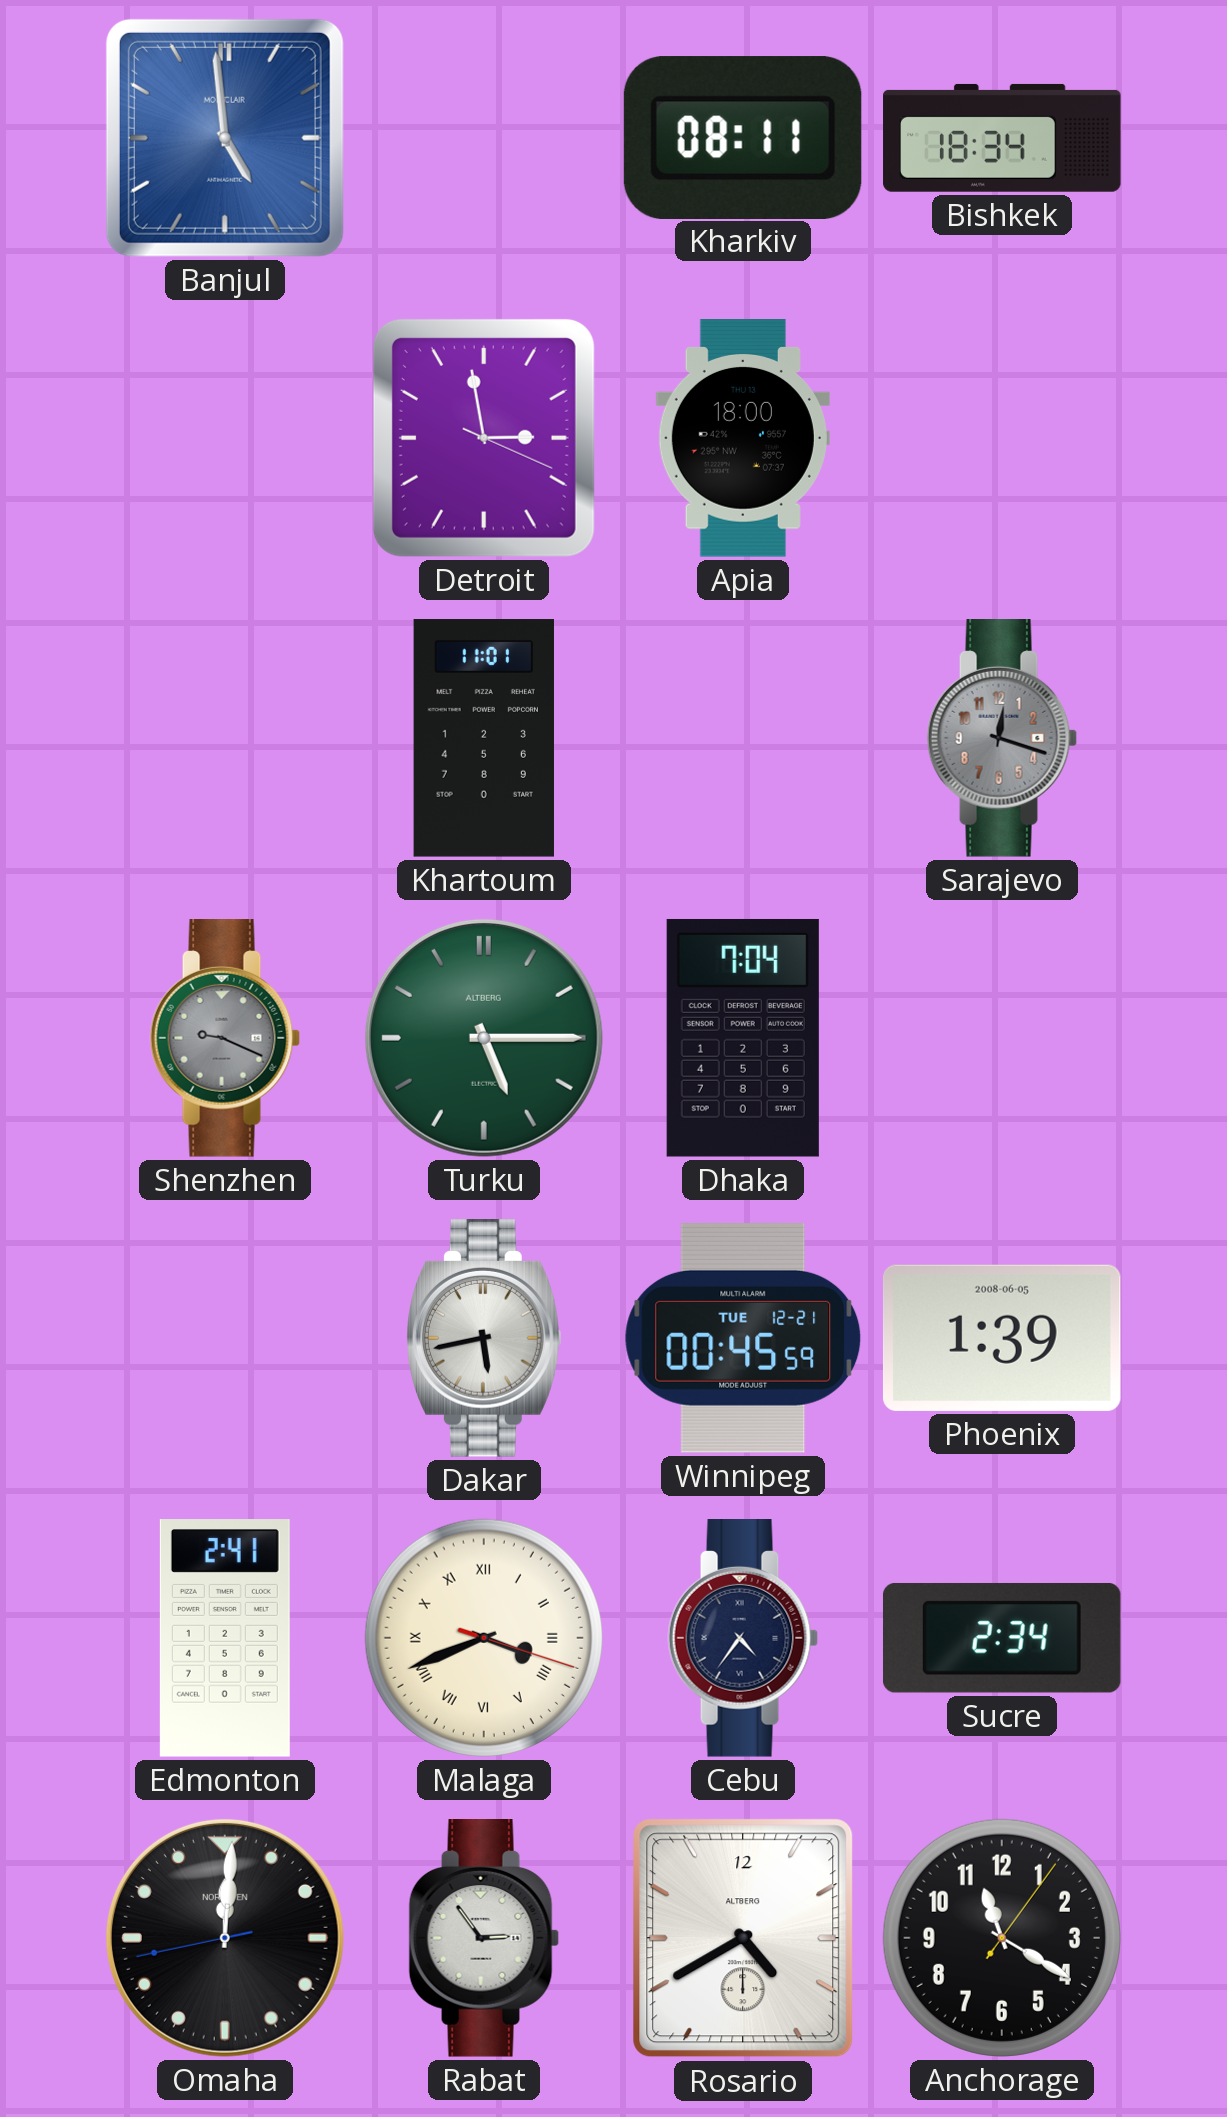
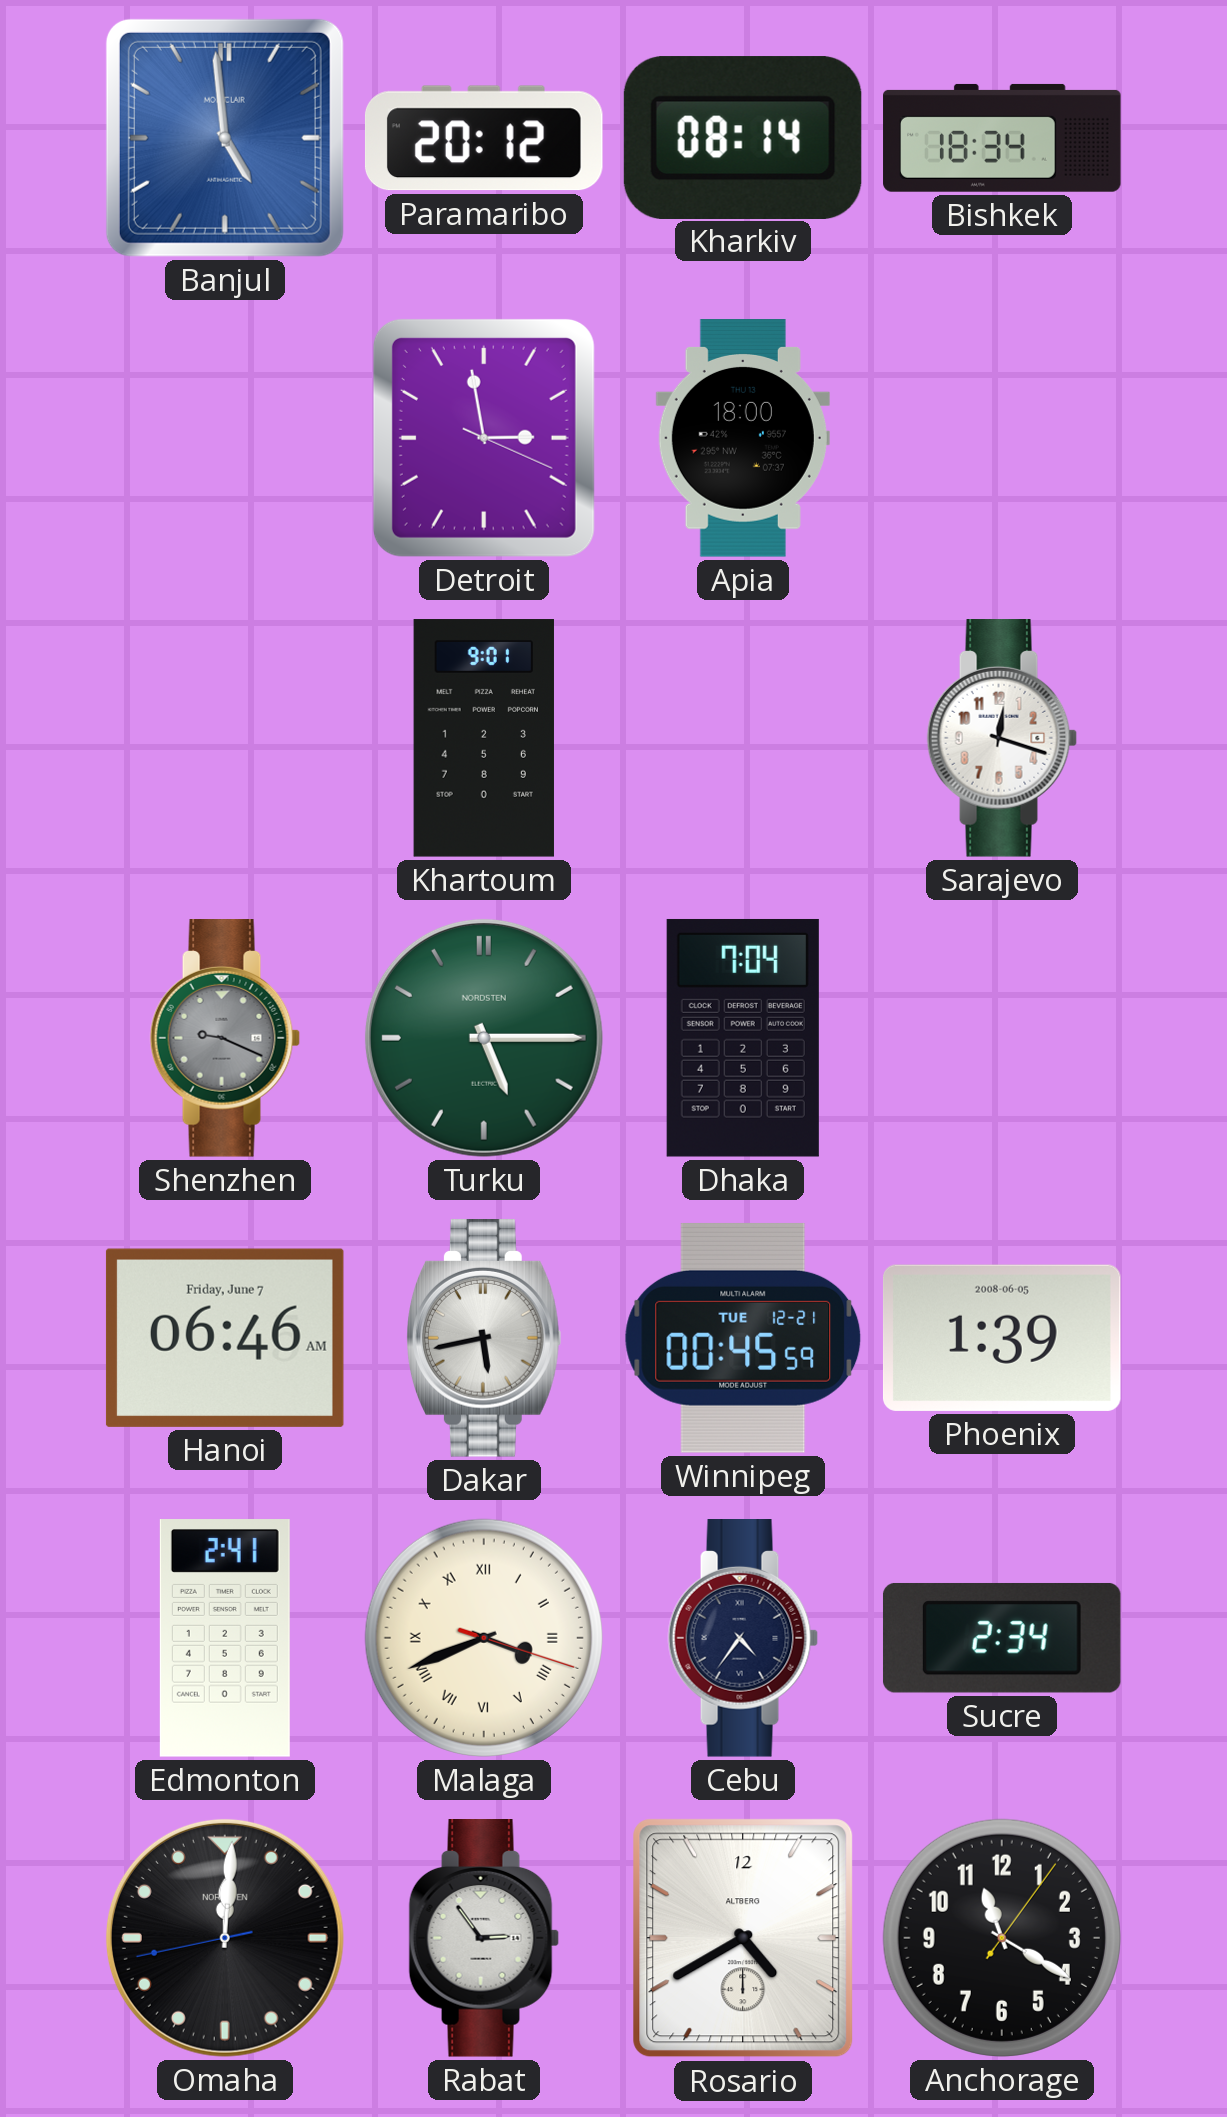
Paramaribo: none -> 20:12
Kharkiv: 08:11 -> 08:14
Khartoum: 11:01 -> 9:01
Sarajevo dial: grey -> white
Turku brand: ALTBERG -> NORDSTEN
Hanoi: none -> 06:46
